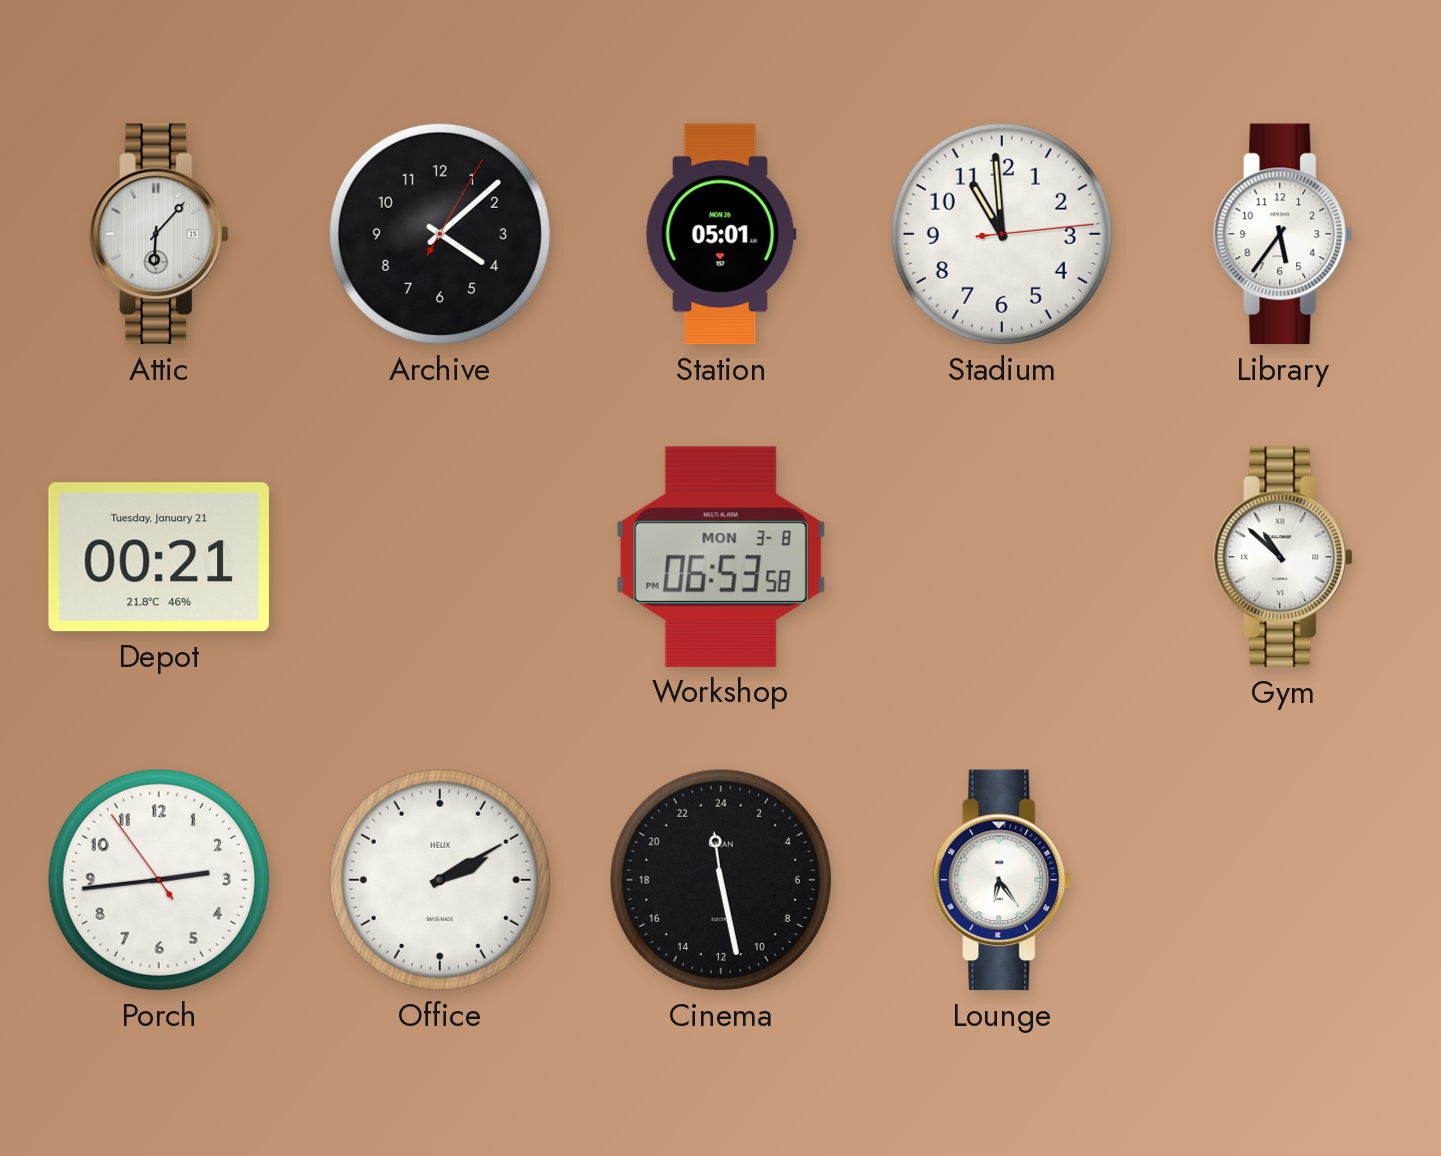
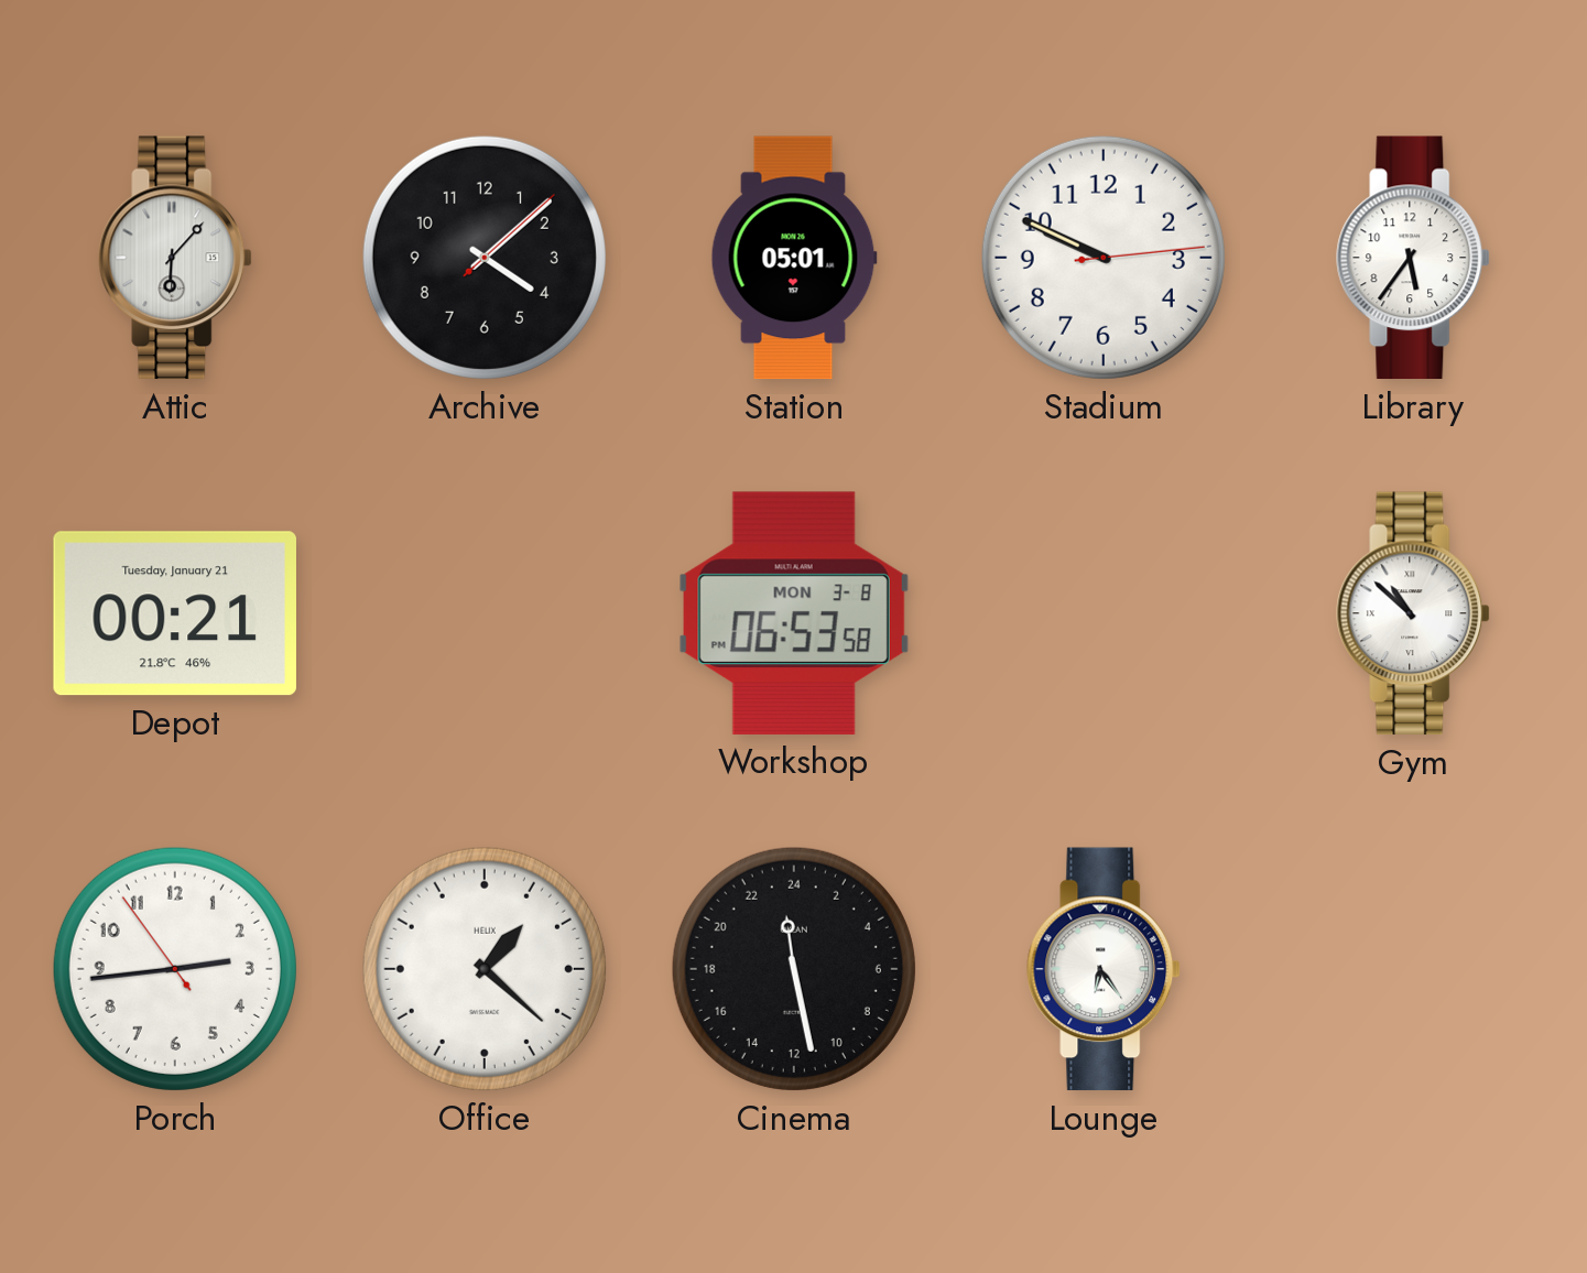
Archive: 4:08:05 -> 4:08:08
Stadium: 10:59 -> 9:49
Office: 2:10 -> 1:22
